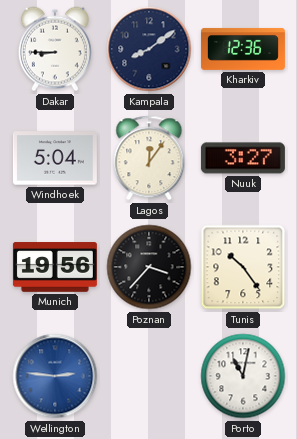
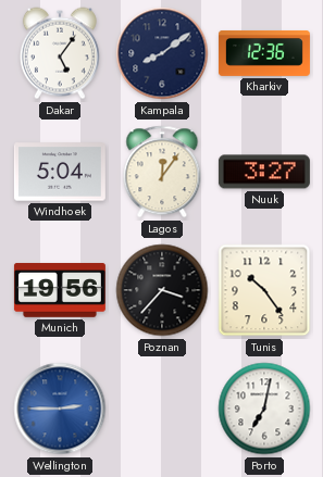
Dakar: 8:45 -> 5:06
Wellington: 2:46 -> 2:45
Porto: 11:02 -> 7:02
